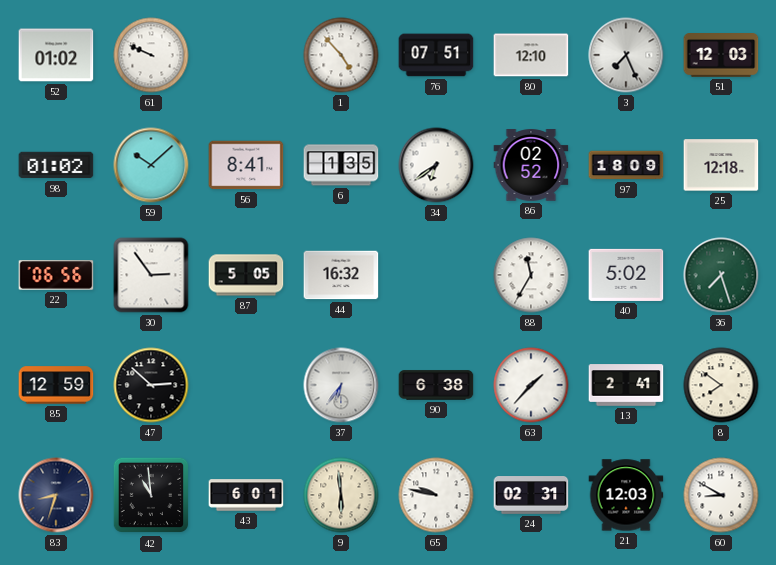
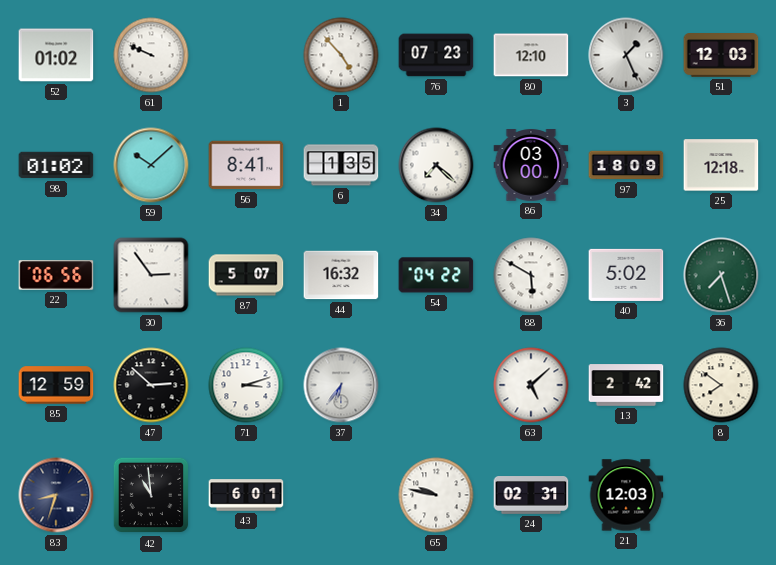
76: 07:51 -> 07:23
3: 7:26 -> 1:26
34: 6:39 -> 7:22
86: 02:52 -> 03:00
87: 5:05 -> 5:07
54: none -> 04:22
88: 11:35 -> 5:50
71: none -> 3:12
90: 6:38 -> none
63: 1:37 -> 5:08
13: 2:41 -> 2:42
9: 5:59 -> none
60: 8:50 -> none
